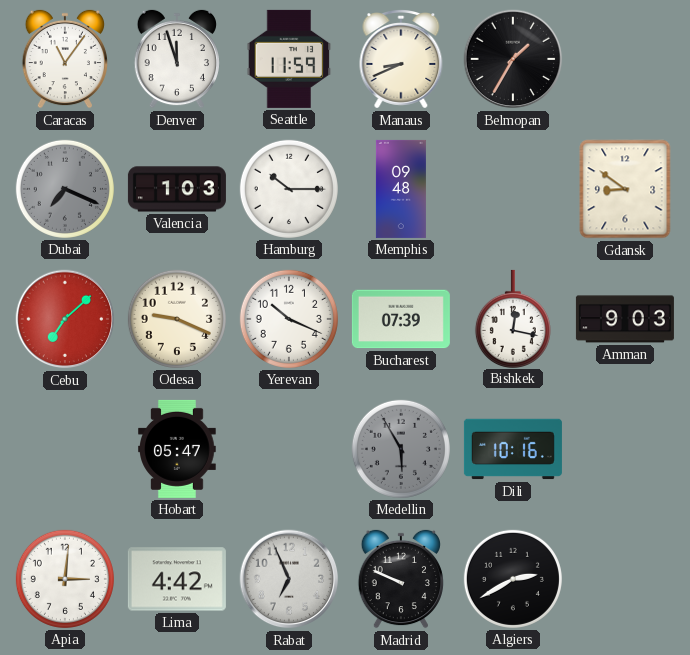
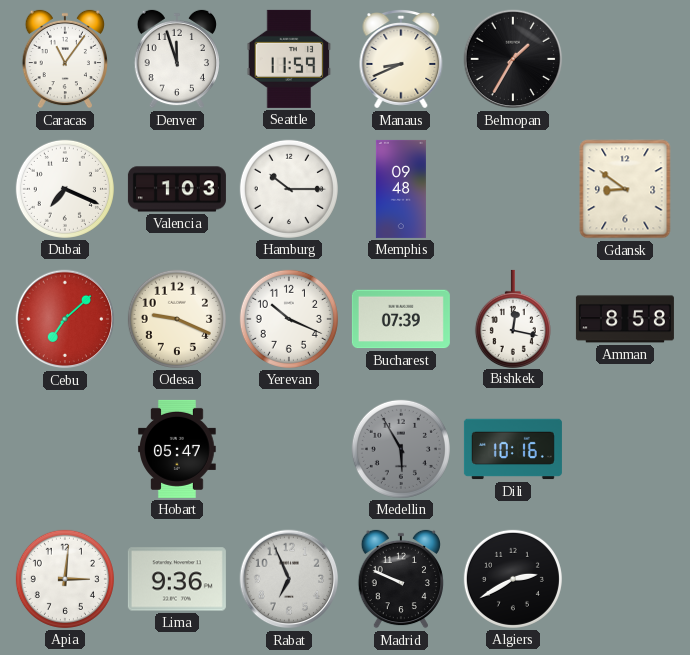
Dubai dial: grey -> white
Amman: 9:03 -> 8:58
Lima: 4:42 -> 9:36
